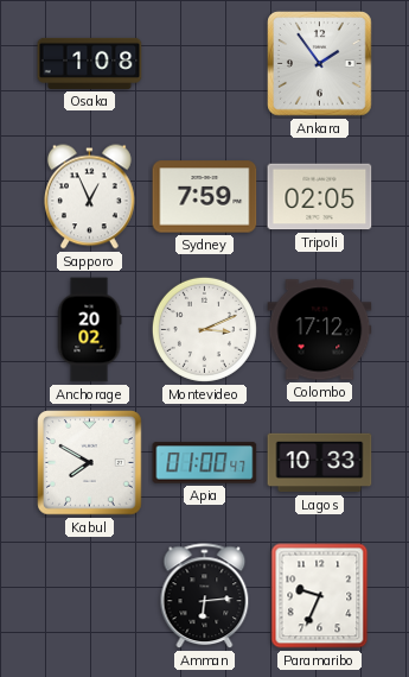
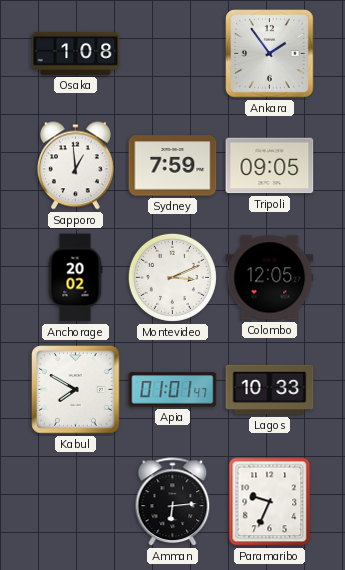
Sapporo: 12:56 -> 12:59
Tripoli: 02:05 -> 09:05
Colombo: 17:12 -> 12:05
Apia: 01:00 -> 01:01
